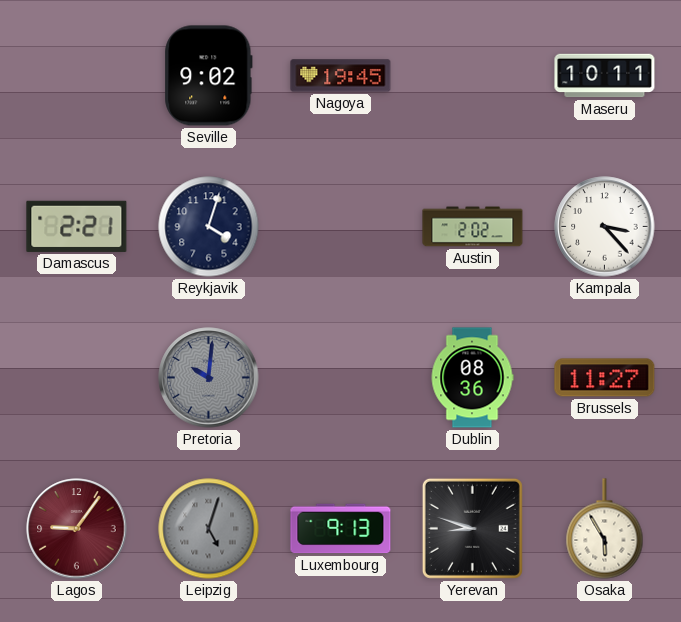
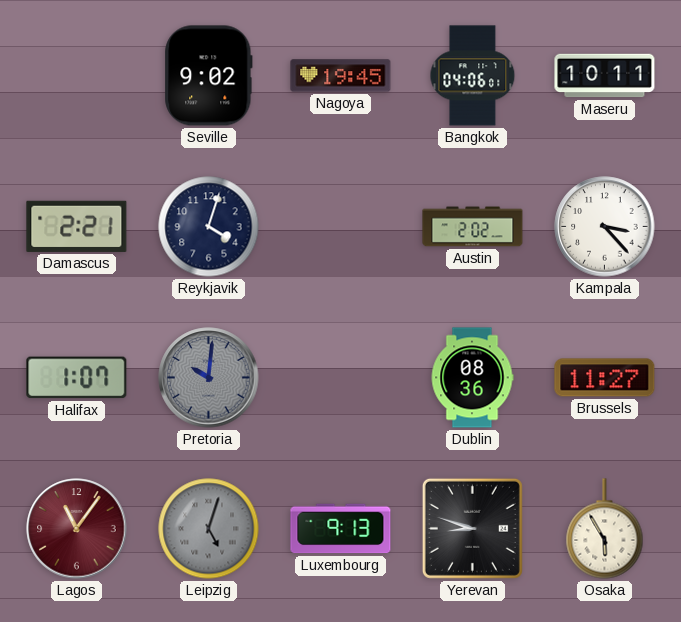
Bangkok: none -> 04:06
Halifax: none -> 1:07
Lagos: 9:06 -> 11:06
